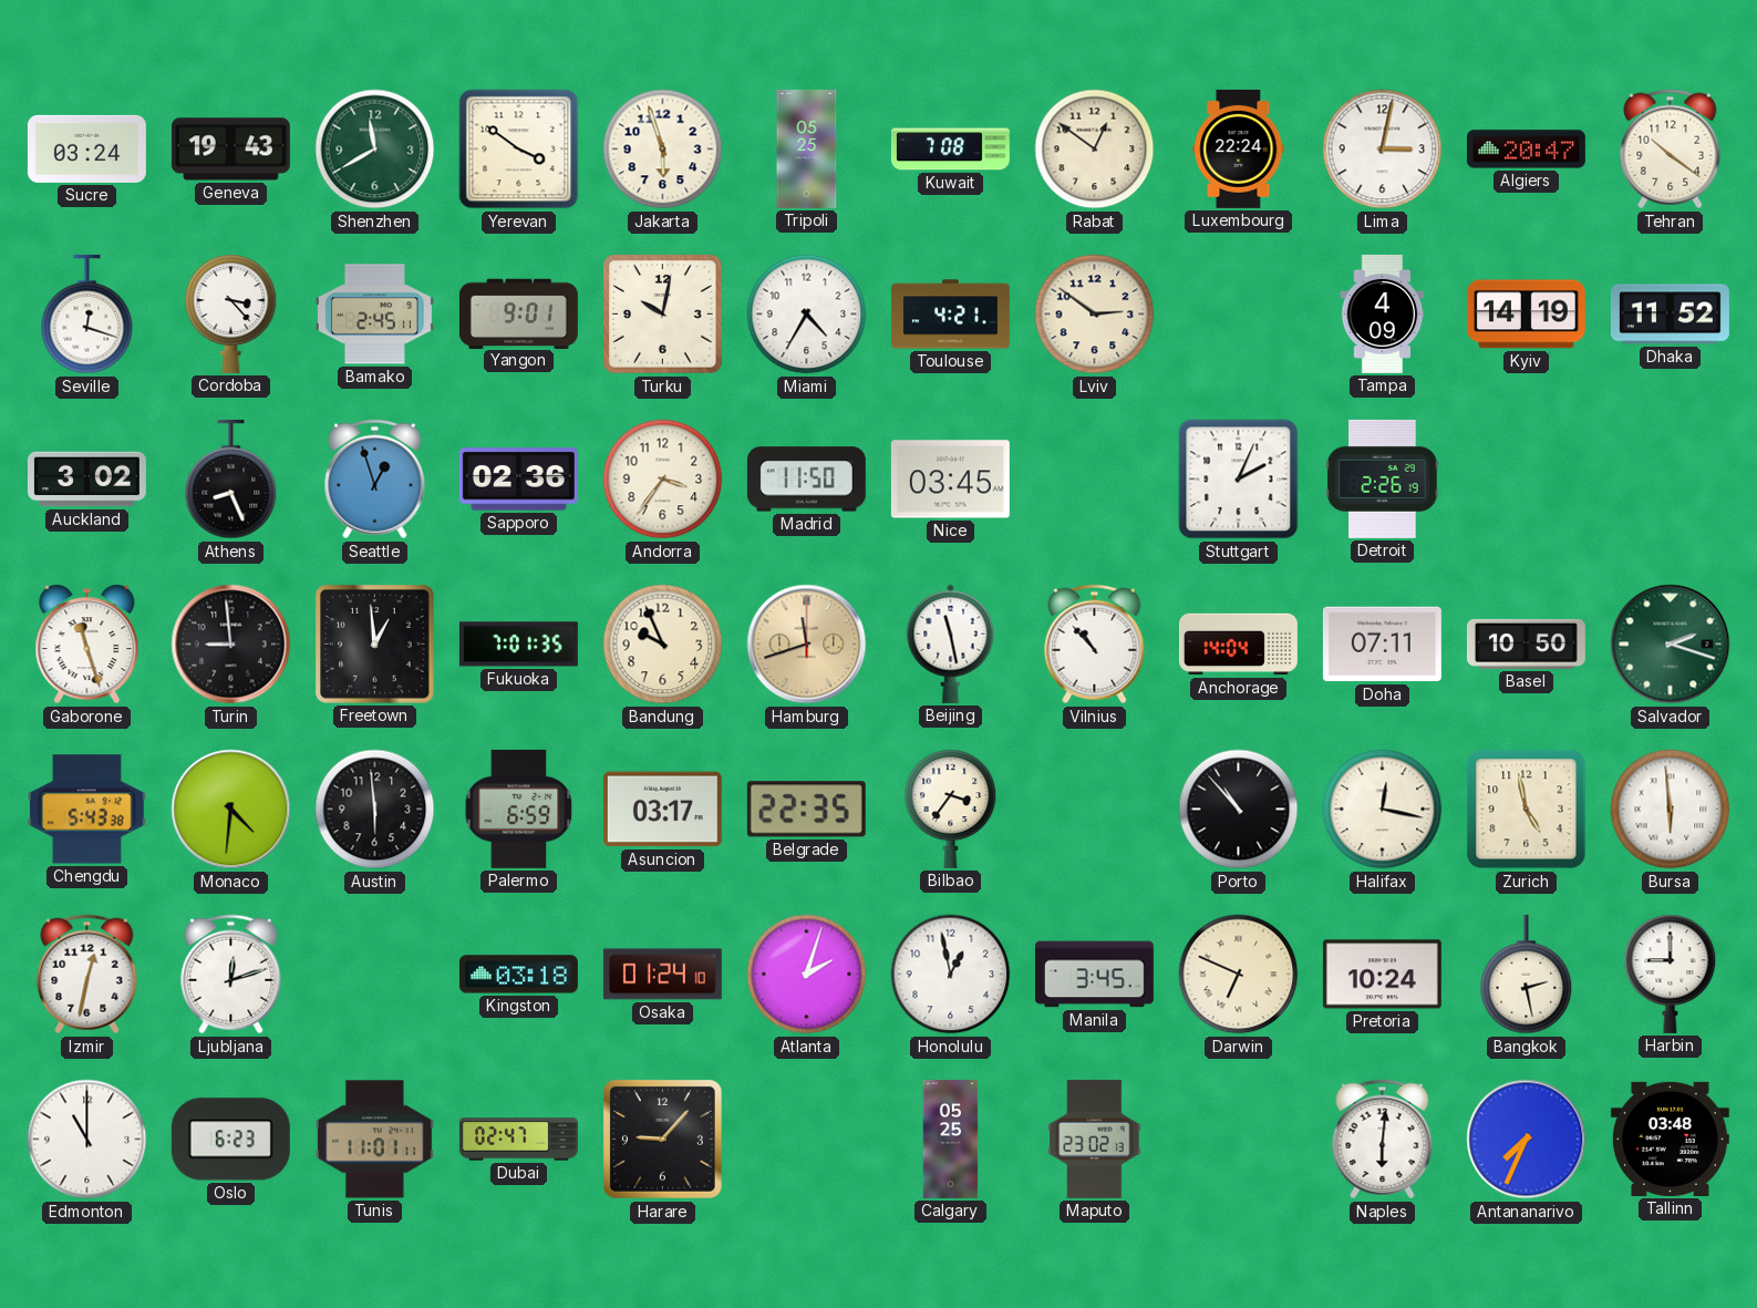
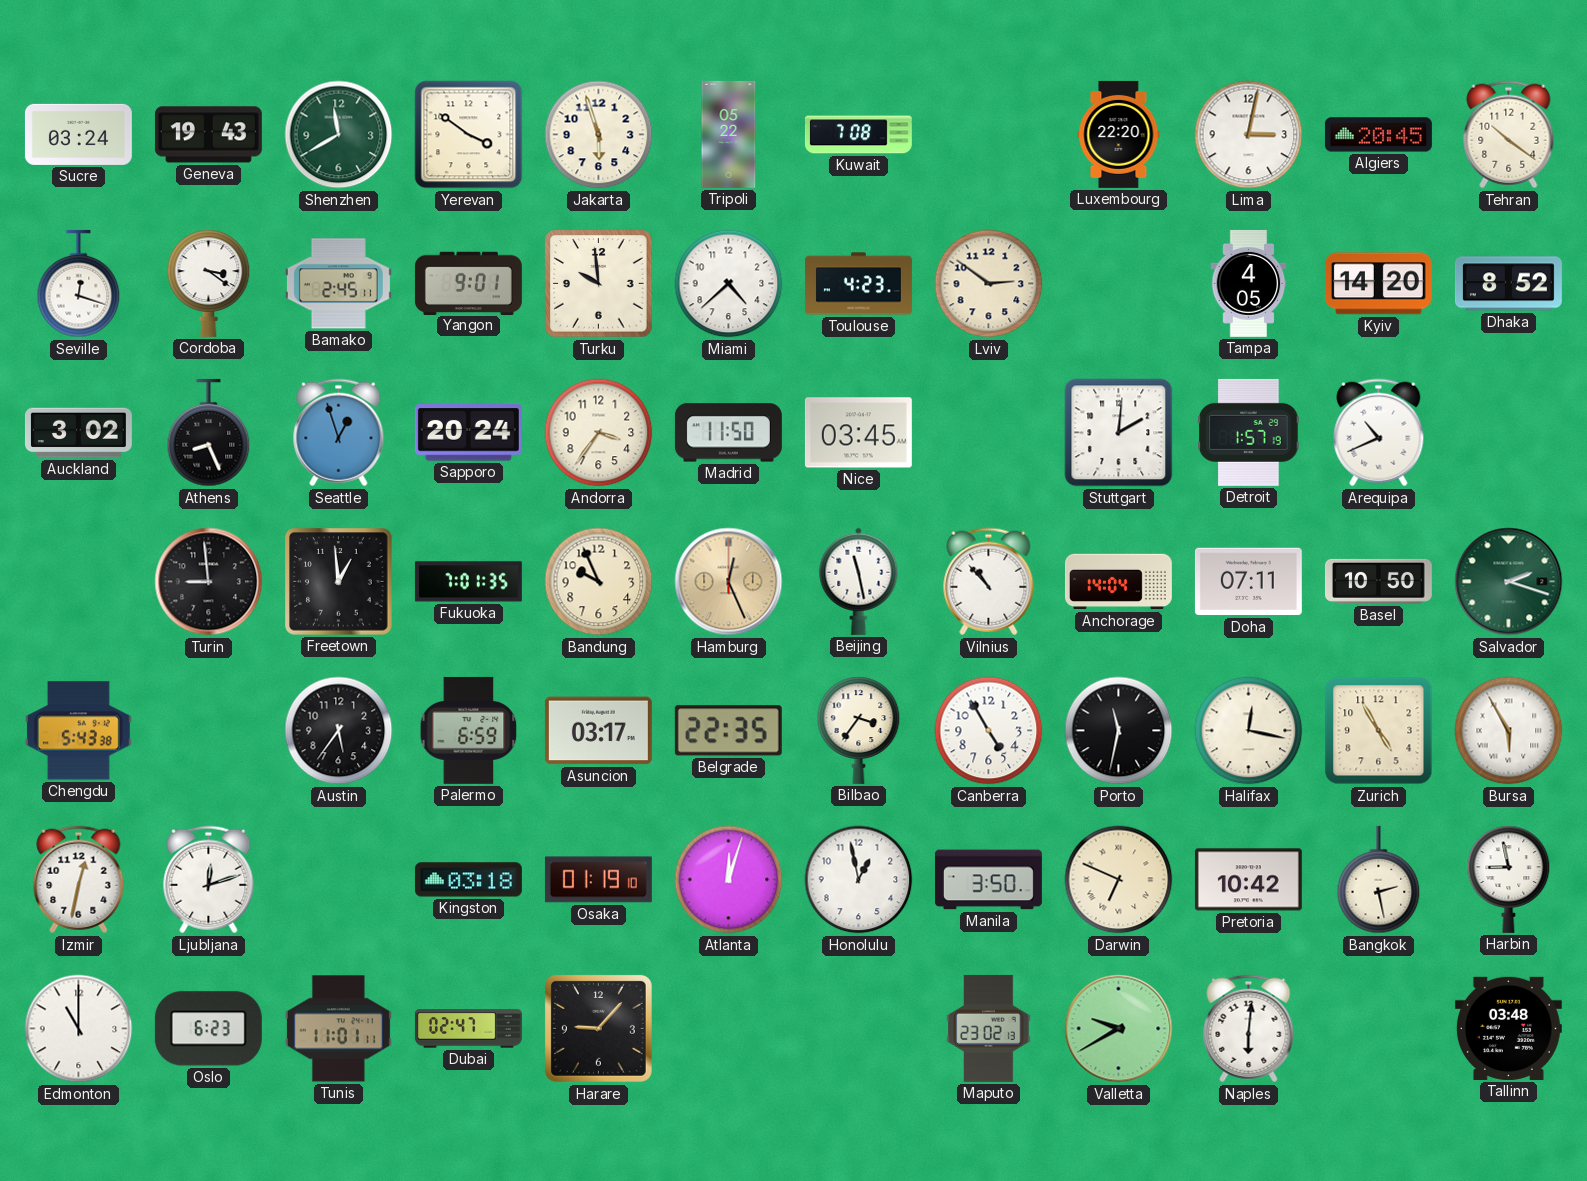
Tripoli: 05:25 -> 05:22
Rabat: 12:51 -> none
Luxembourg: 22:24 -> 22:20
Algiers: 20:47 -> 20:45
Cordoba: 3:23 -> 3:21
Turku: 10:02 -> 9:59
Miami: 4:35 -> 4:38
Toulouse: 4:21 -> 4:23
Tampa: 4:09 -> 4:05
Kyiv: 14:19 -> 14:20
Dhaka: 11:52 -> 8:52
Sapporo: 02:36 -> 20:24
Stuttgart: 2:04 -> 2:01
Detroit: 2:26 -> 1:57
Arequipa: none -> 10:41
Gaborone: 11:27 -> none
Hamburg: 11:42 -> 12:26
Monaco: 4:31 -> none
Austin: 5:59 -> 5:36
Canberra: none -> 4:55
Porto: 10:53 -> 11:32
Zurich: 4:58 -> 4:55
Bursa: 5:59 -> 5:55
Osaka: 01:24 -> 01:19
Atlanta: 2:03 -> 12:03
Manila: 3:45 -> 3:50
Pretoria: 10:24 -> 10:42
Harbin: 9:00 -> 8:58
Calgary: 05:25 -> none
Valletta: none -> 9:40
Antananarivo: 7:34 -> none
